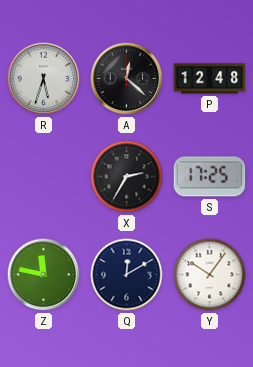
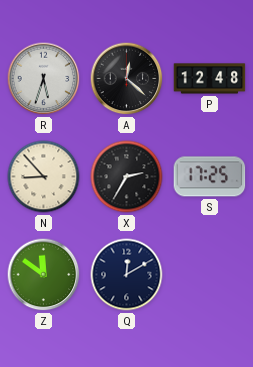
N: none -> 8:53
Z: 11:47 -> 11:51
Y: 10:06 -> none
